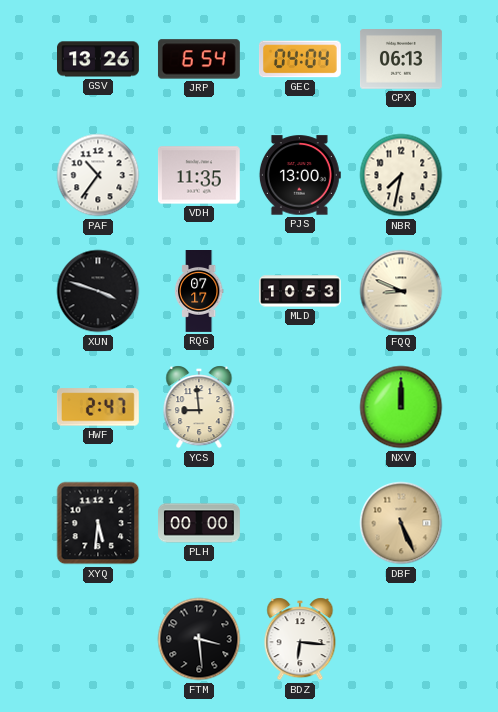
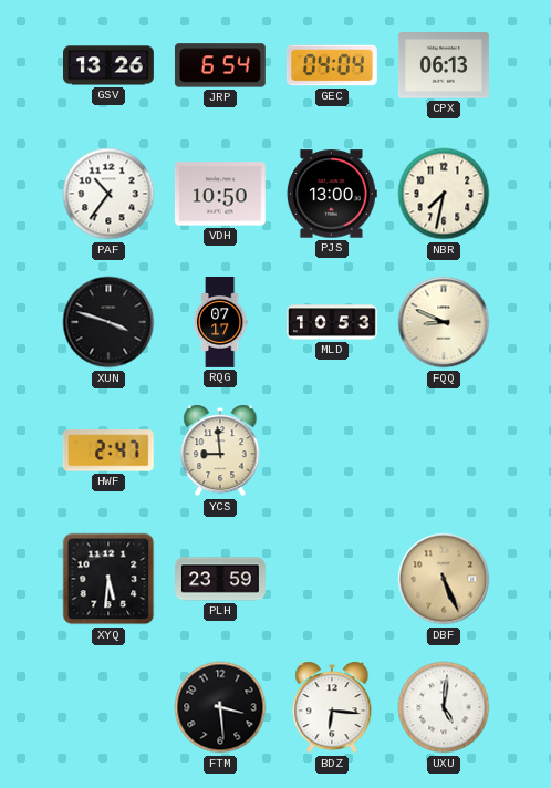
VDH: 11:35 -> 10:50
NXV: 12:00 -> none
PLH: 00:00 -> 23:59
UXU: none -> 5:01
